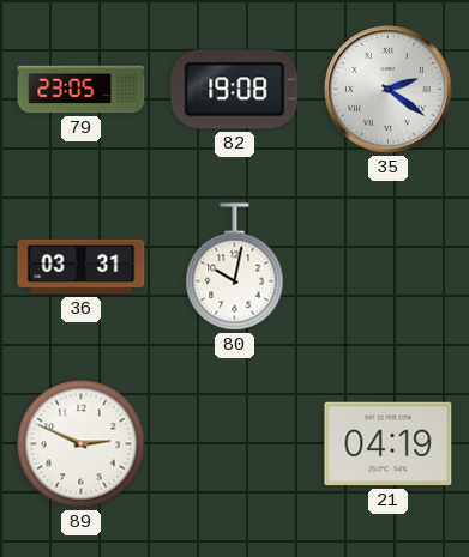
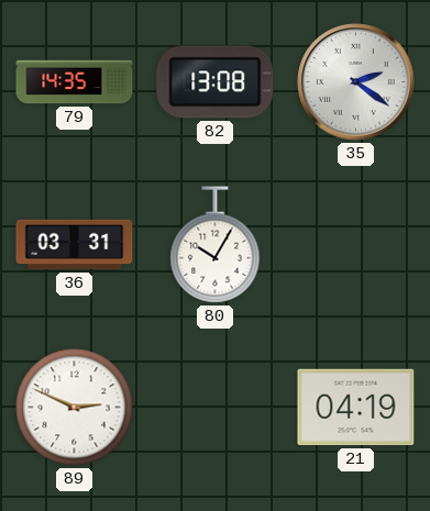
79: 23:05 -> 14:35
82: 19:08 -> 13:08
80: 10:02 -> 10:05
